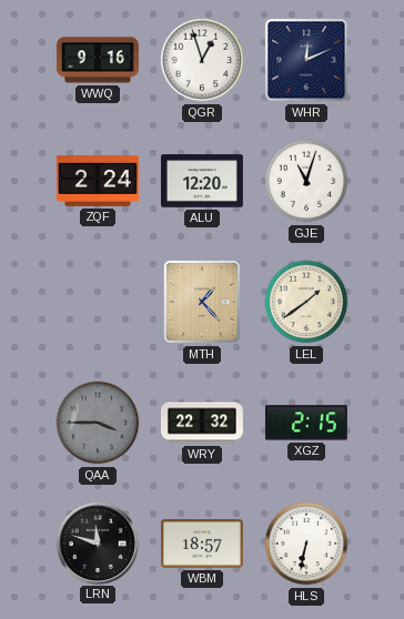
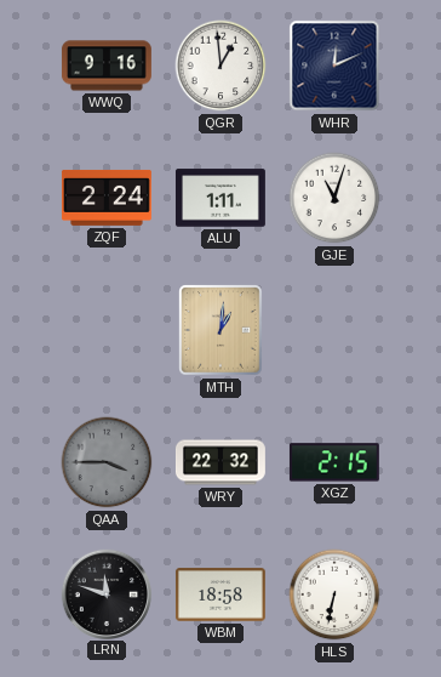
QGR: 12:57 -> 12:59
ALU: 12:20 -> 1:11
MTH: 1:23 -> 1:01
LEL: 1:39 -> none
WBM: 18:57 -> 18:58
